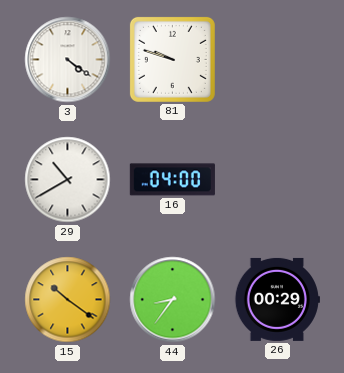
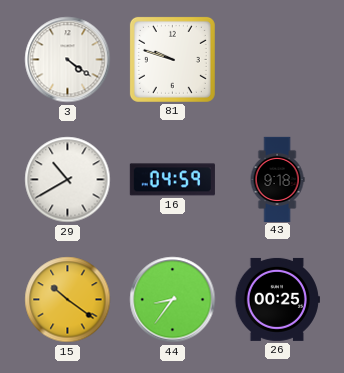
16: 04:00 -> 04:59
43: none -> 9:18
26: 00:29 -> 00:25
